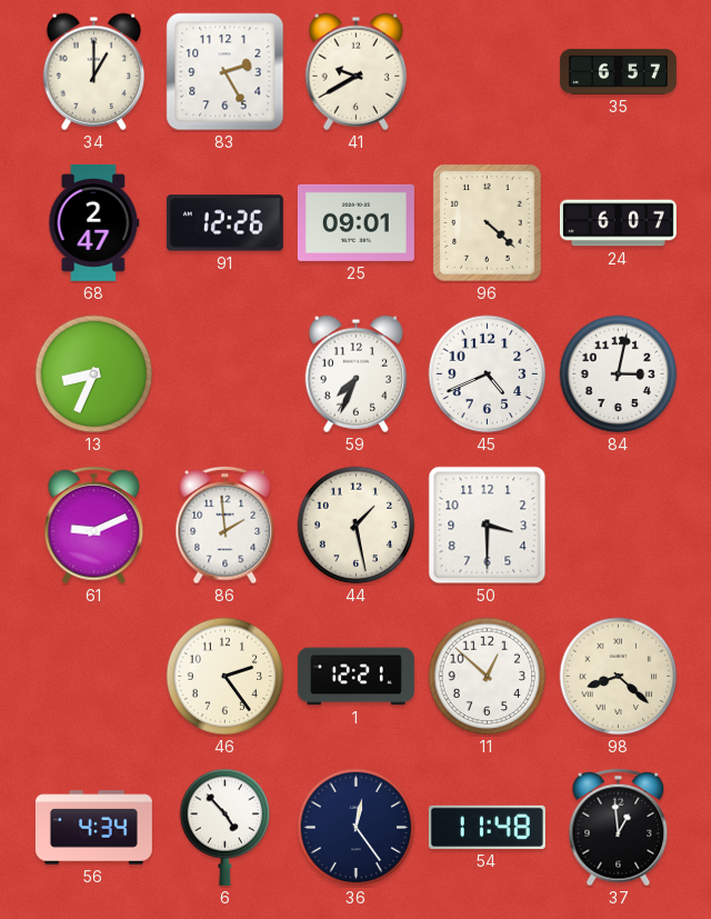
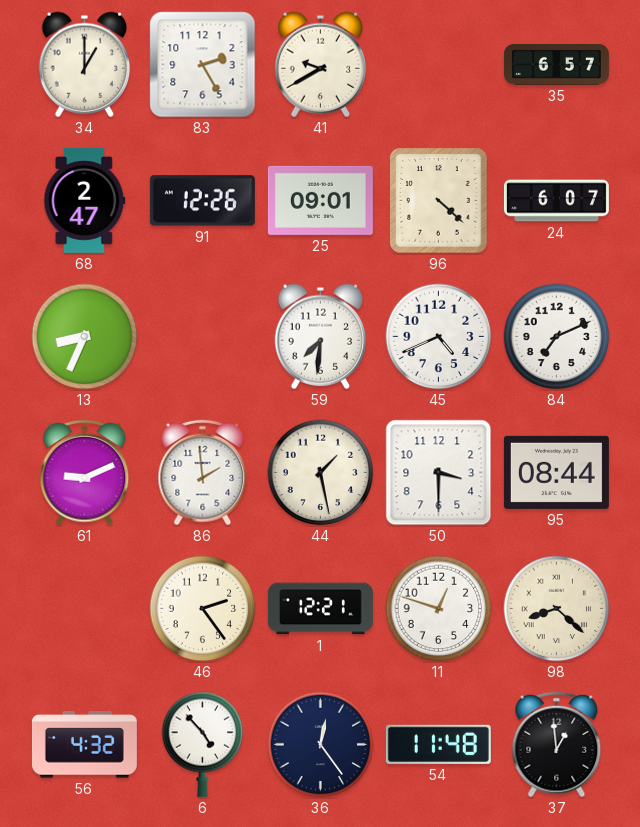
59: 7:34 -> 7:31
84: 3:02 -> 7:11
95: none -> 08:44
11: 12:52 -> 12:48
56: 4:34 -> 4:32
